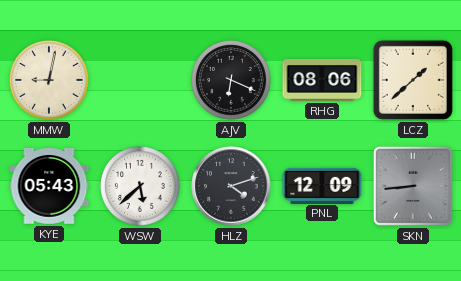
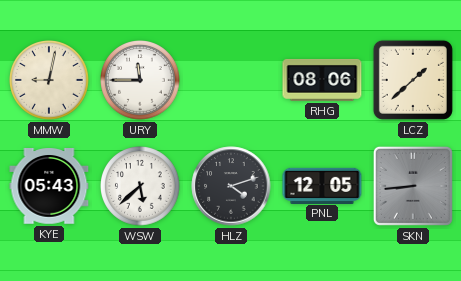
URY: none -> 11:45
AJV: 6:19 -> none
PNL: 12:09 -> 12:05
